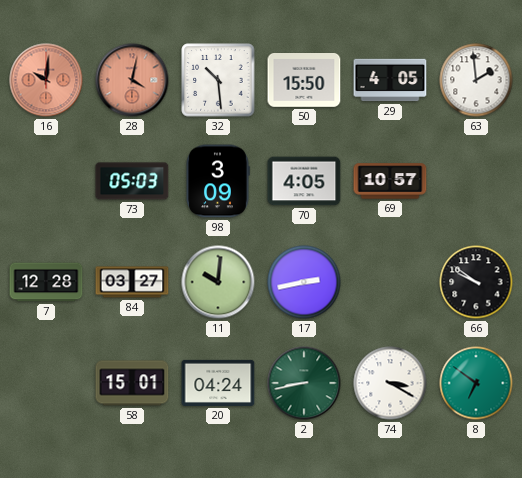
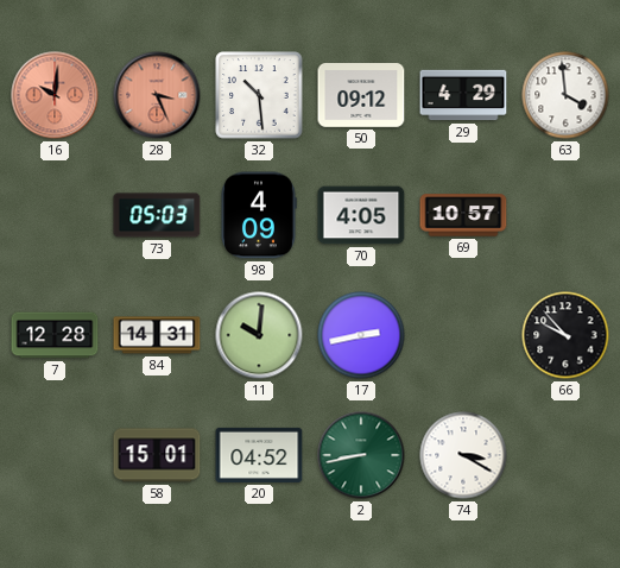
28: 4:02 -> 3:26
50: 15:50 -> 09:12
29: 4:05 -> 4:29
63: 1:59 -> 3:59
98: 3:09 -> 4:09
84: 03:27 -> 14:31
66: 9:51 -> 9:53
20: 04:24 -> 04:52
8: 6:51 -> none
